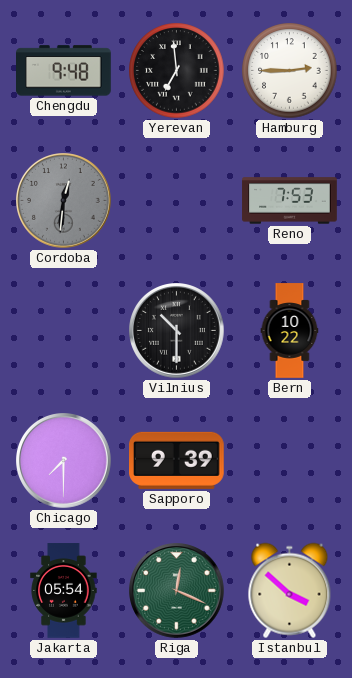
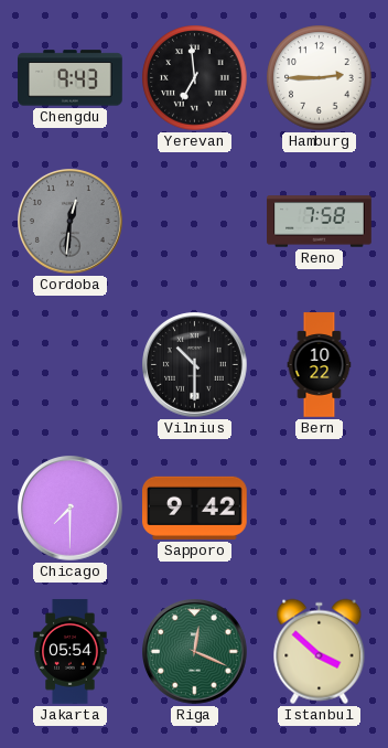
Chengdu: 9:48 -> 9:43
Reno: 7:53 -> 7:58
Sapporo: 9:39 -> 9:42
